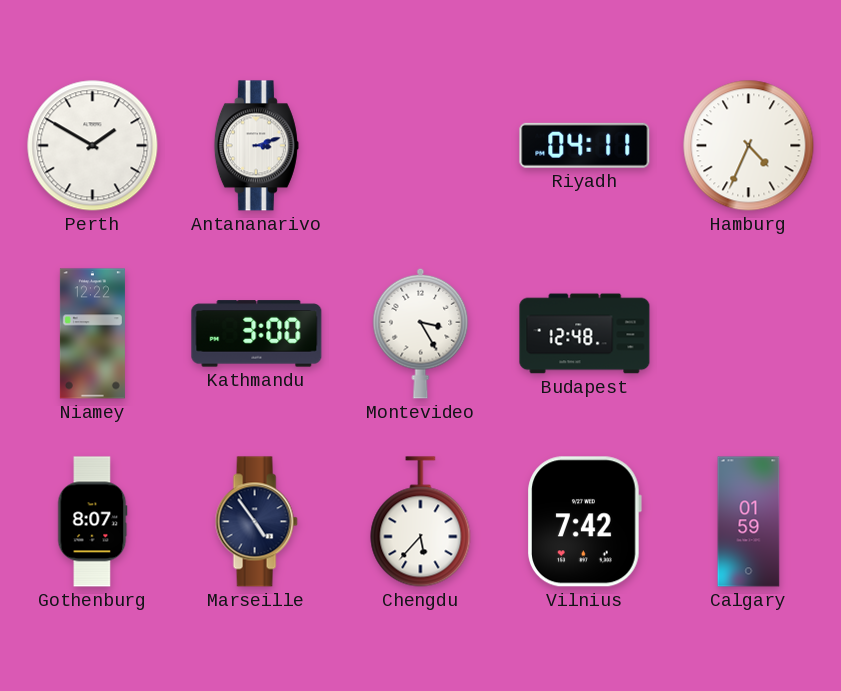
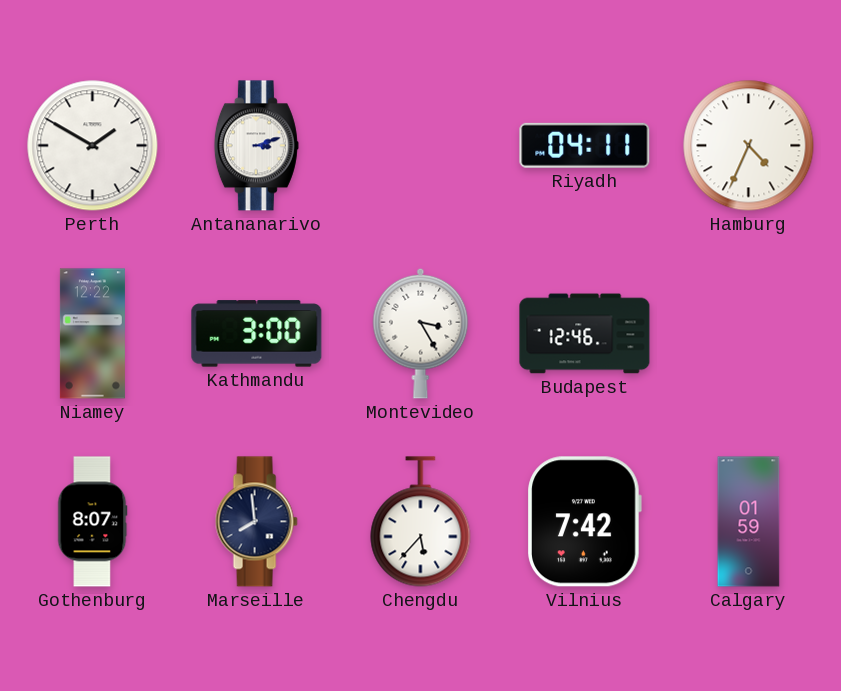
Budapest: 12:48 -> 12:46
Marseille: 4:54 -> 7:59
